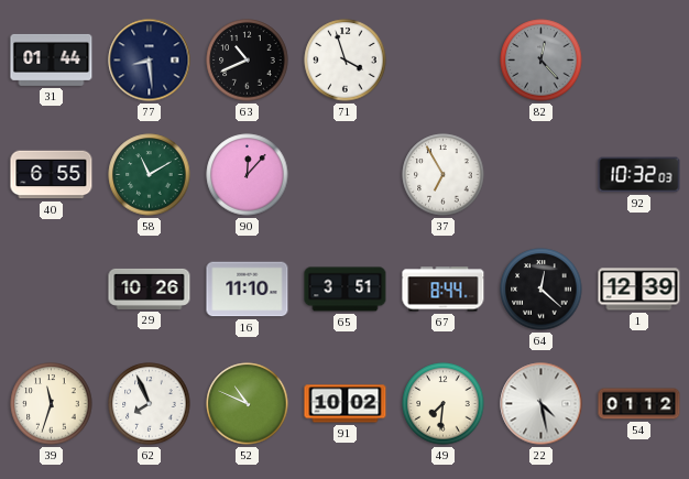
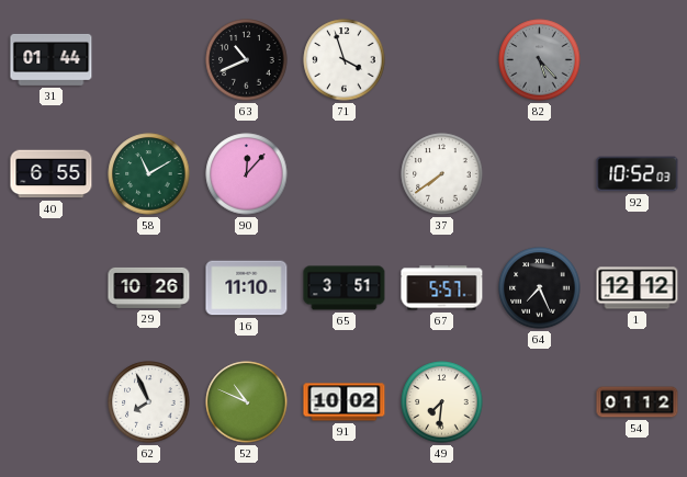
77: 8:29 -> none
82: 12:23 -> 5:23
37: 6:55 -> 7:39
92: 10:32 -> 10:52
67: 8:44 -> 5:57
64: 12:22 -> 7:26
1: 12:39 -> 12:12
39: 11:33 -> none
22: 4:28 -> none
